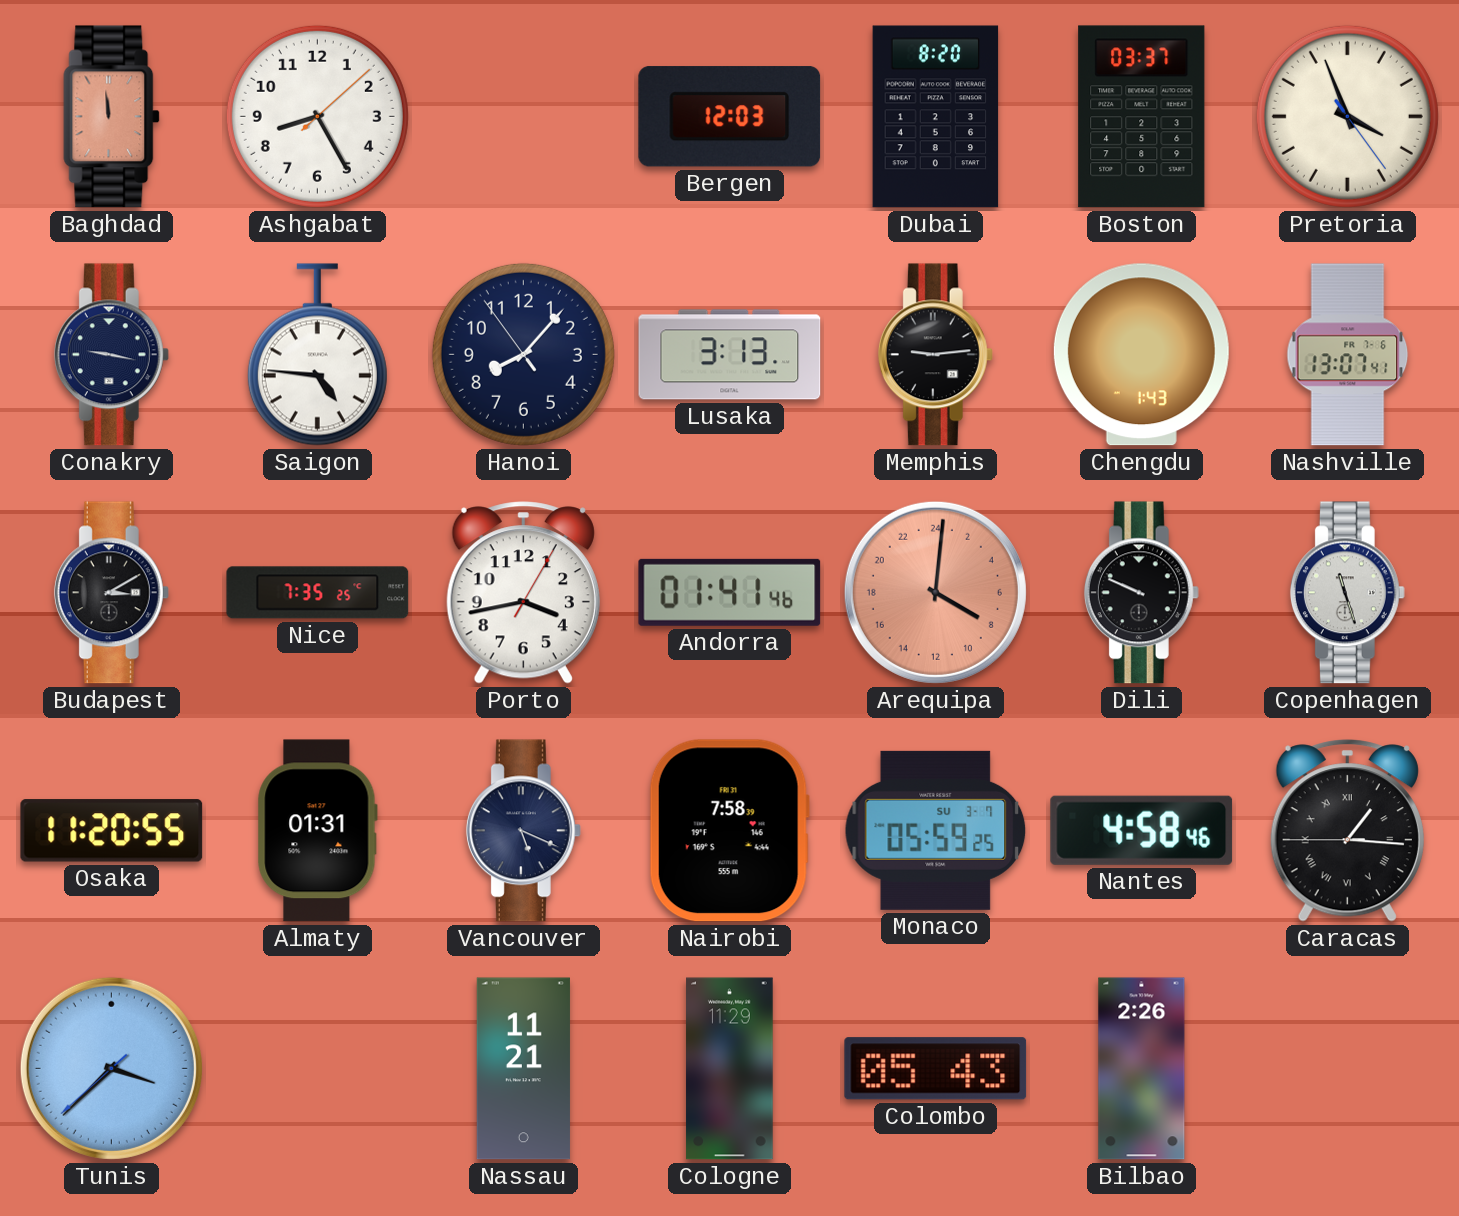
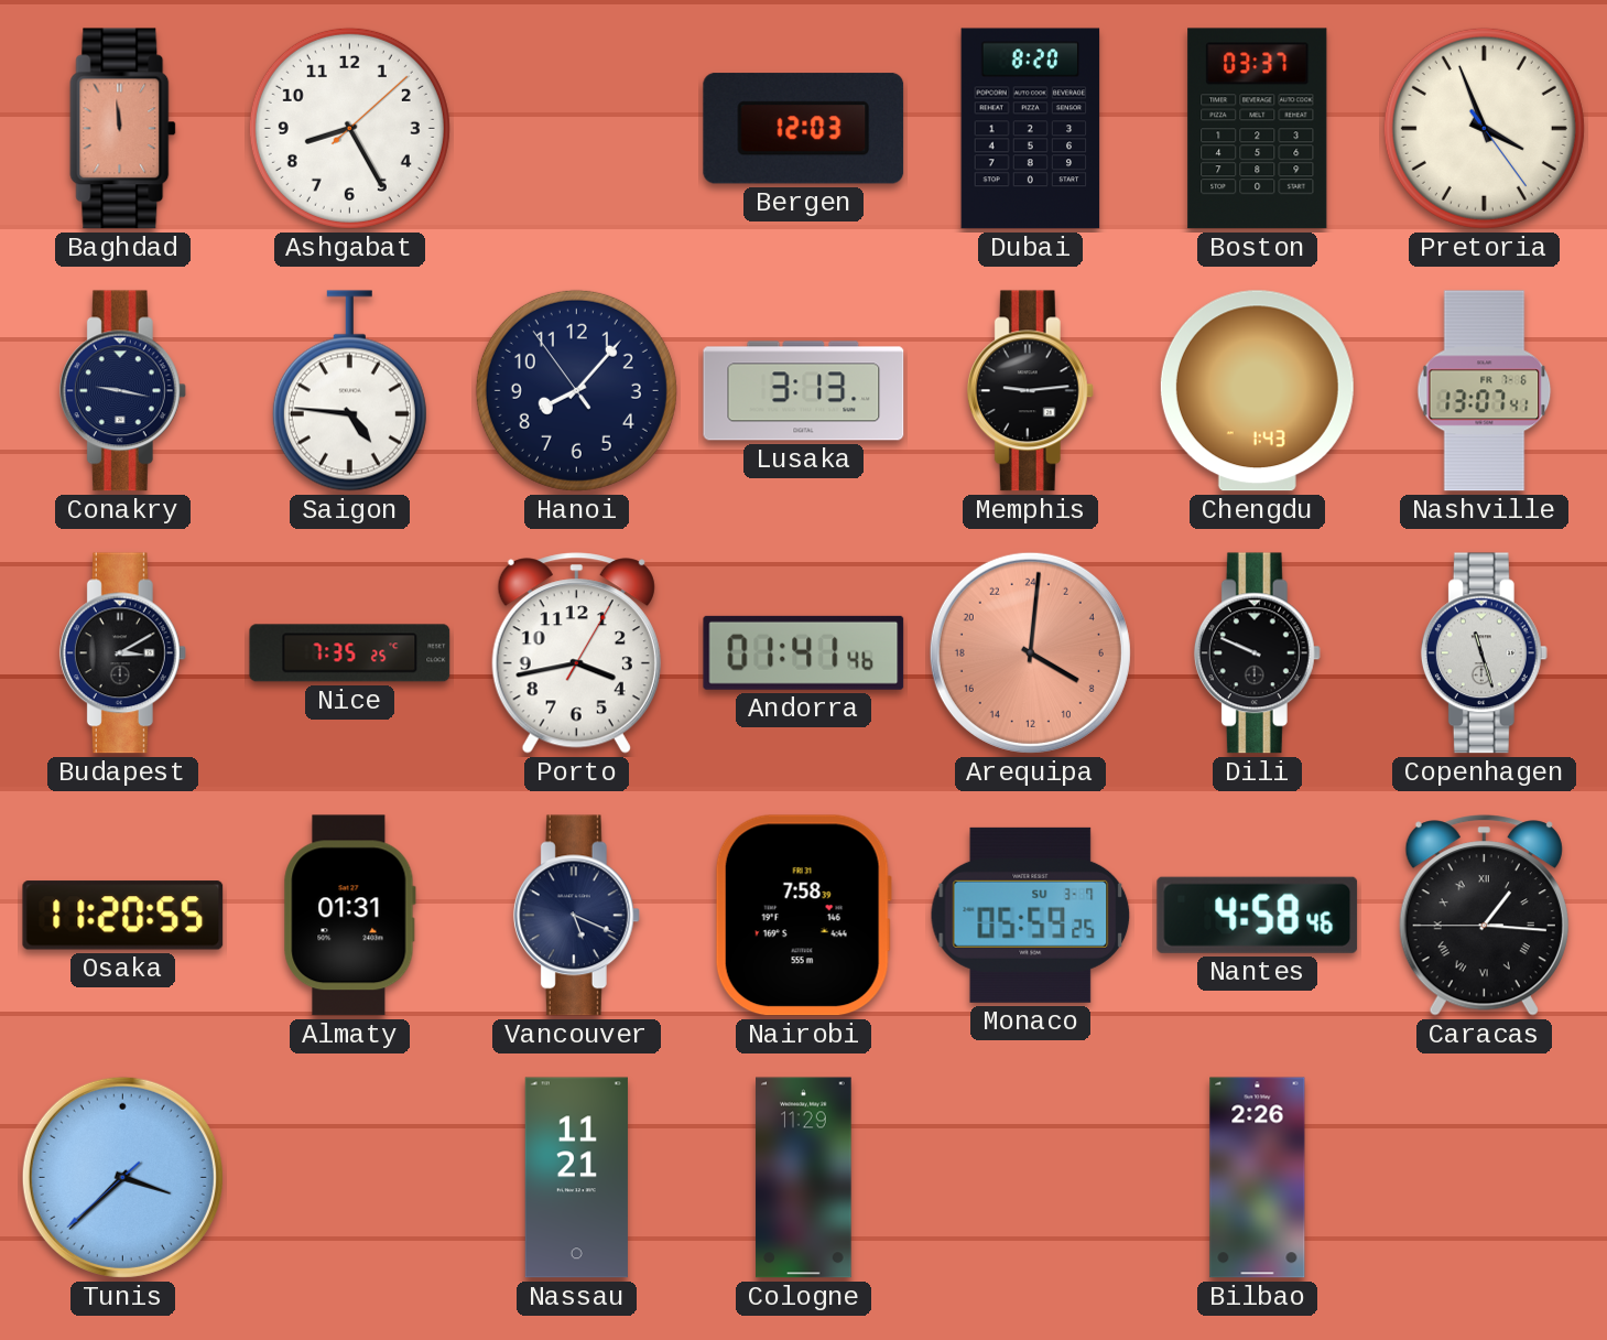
Colombo: 05:43 -> none
